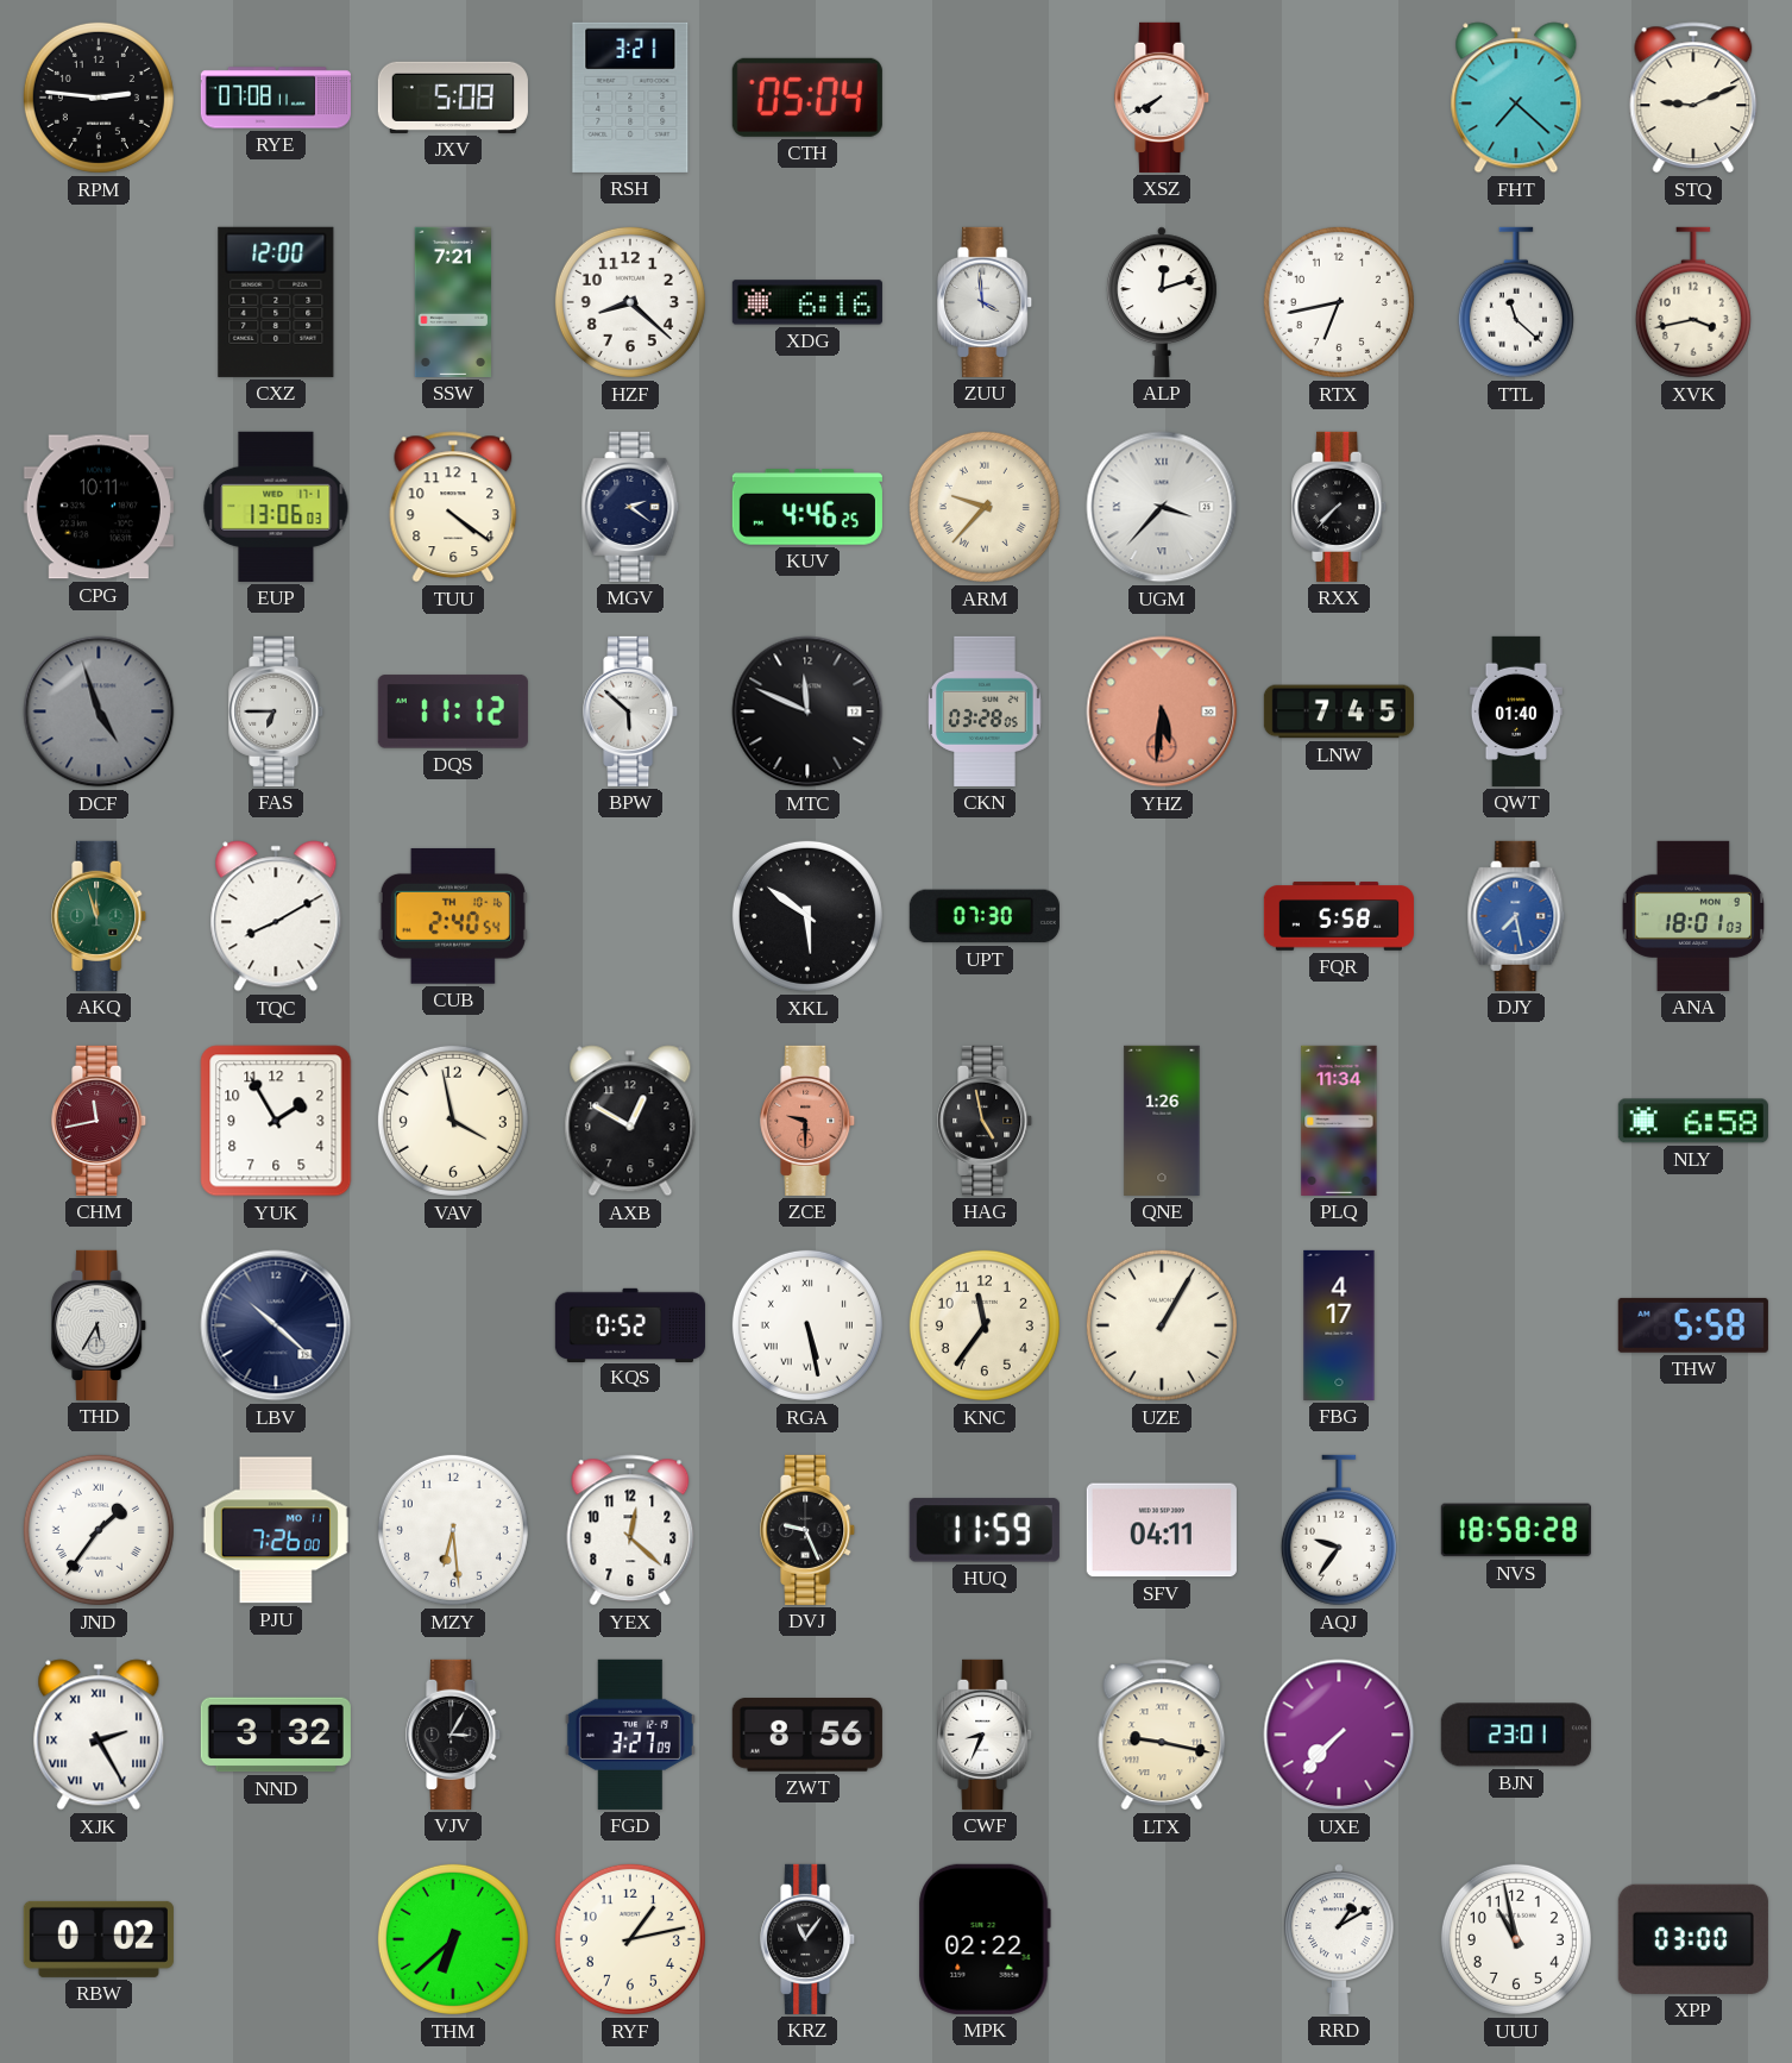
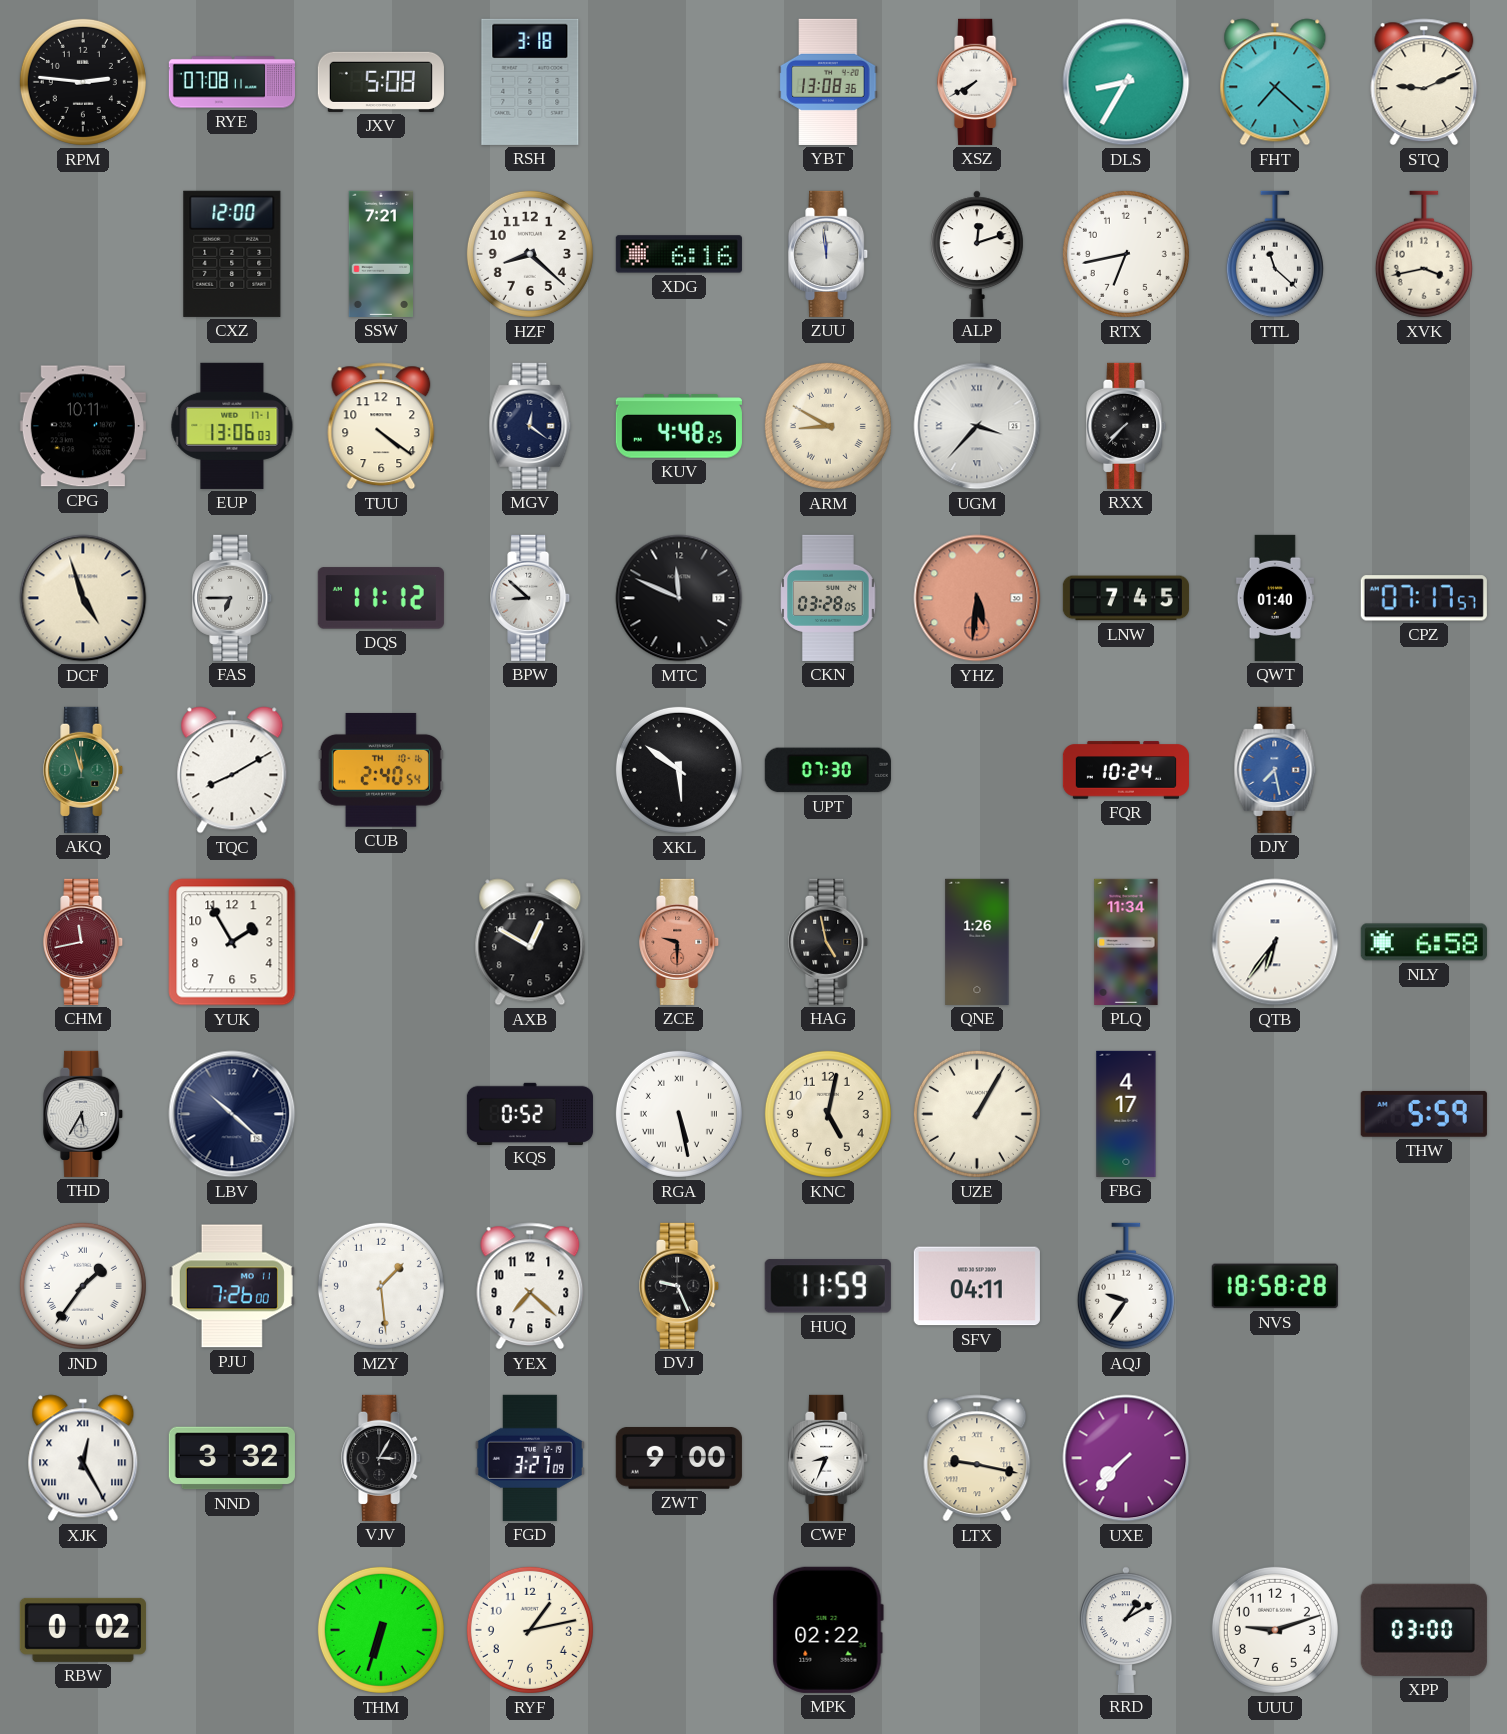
RSH: 3:21 -> 3:18
CTH: 05:04 -> none
YBT: none -> 13:08
DLS: none -> 8:35
ZUU: 3:59 -> 11:59
MGV: 2:21 -> 12:21
KUV: 4:46 -> 4:48
ARM: 9:37 -> 8:50
DCF dial: grey -> cream
BPW: 5:52 -> 8:52
CPZ: none -> 07:17
FQR: 5:58 -> 10:24
ANA: 18:01 -> none
VAV: 3:58 -> none
QTB: none -> 6:36
KNC: 11:36 -> 5:02
THW: 5:58 -> 5:59
MZY: 6:29 -> 1:29
YEX: 12:22 -> 7:22
XJK: 2:25 -> 12:25
ZWT: 8:56 -> 9:00
BJN: 23:01 -> none
THM: 6:38 -> 6:33
KRZ: 11:06 -> none
UUU: 10:58 -> 9:12
